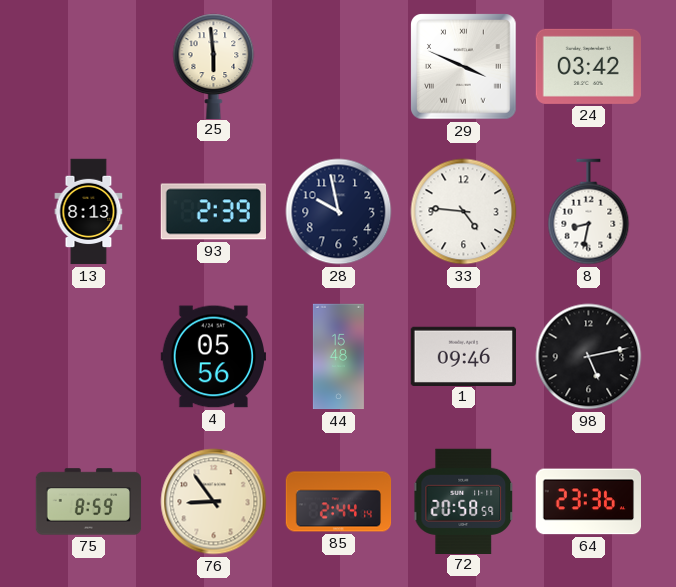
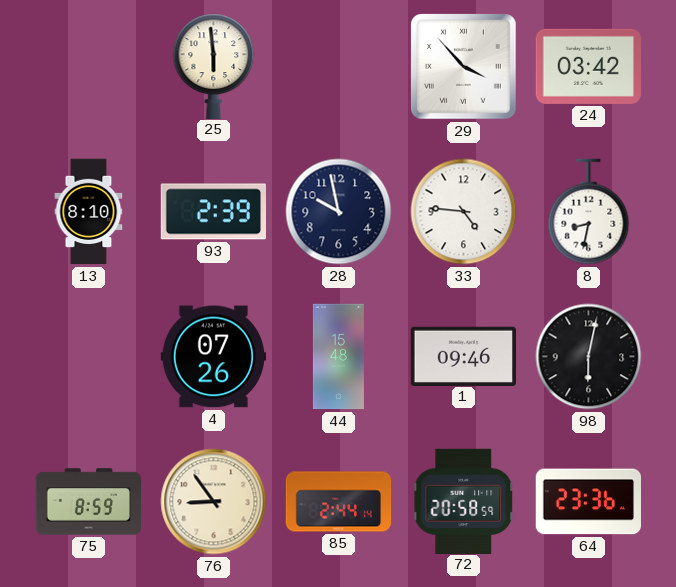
29: 3:49 -> 3:53
13: 8:13 -> 8:10
4: 05:56 -> 07:26
98: 5:13 -> 6:02
